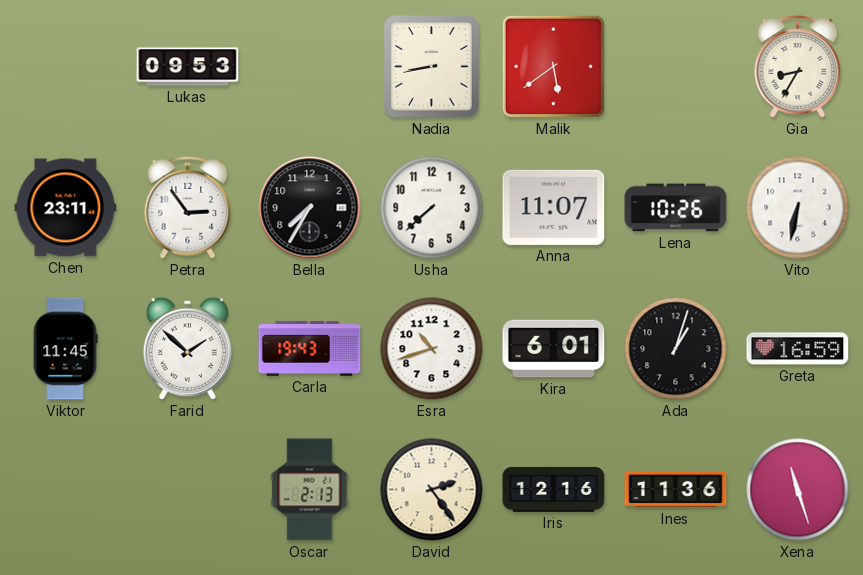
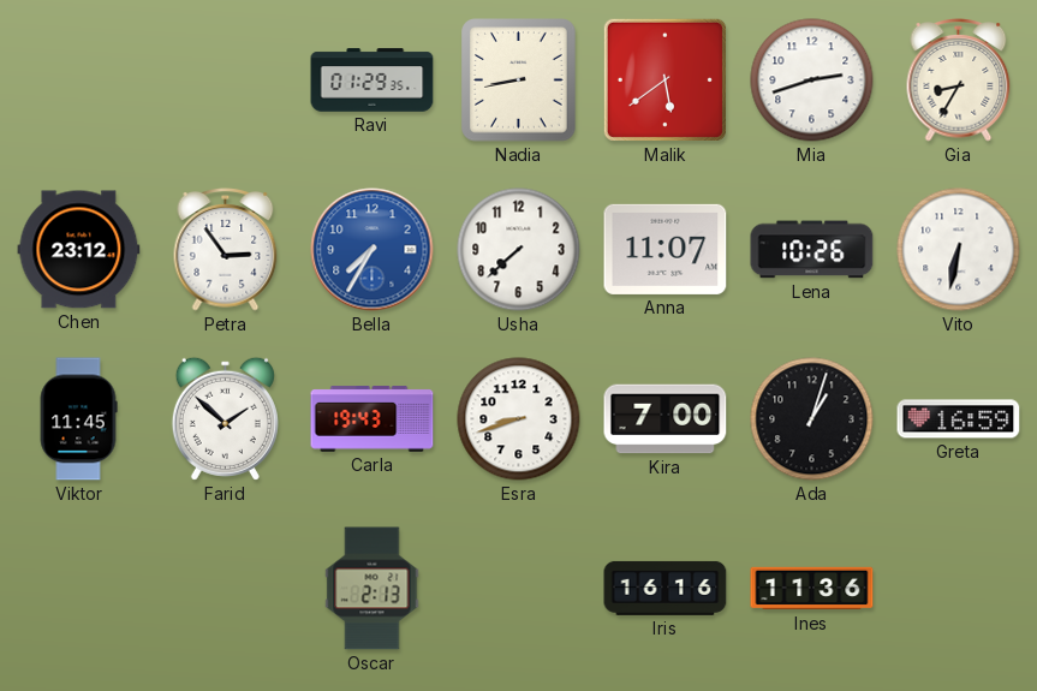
Lukas: 09:53 -> none
Ravi: none -> 01:29
Mia: none -> 2:42
Chen: 23:11 -> 23:12
Bella dial: black -> blue
Esra: 10:42 -> 8:42
Kira: 6:01 -> 7:00
David: 2:24 -> none
Iris: 12:16 -> 16:16
Xena: 11:27 -> none
